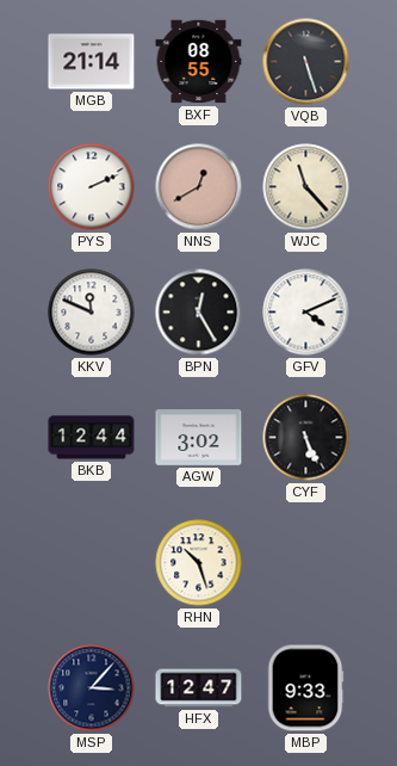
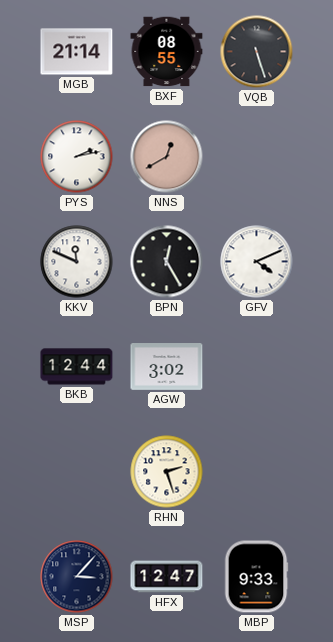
PYS: 2:11 -> 2:13
WJC: 11:23 -> none
CYF: 5:26 -> none
RHN: 10:27 -> 2:27
